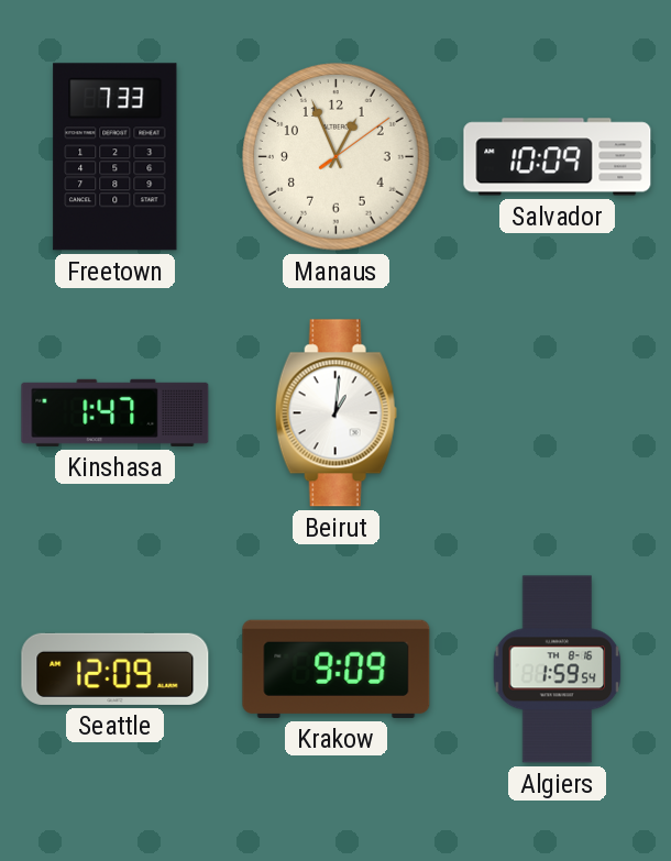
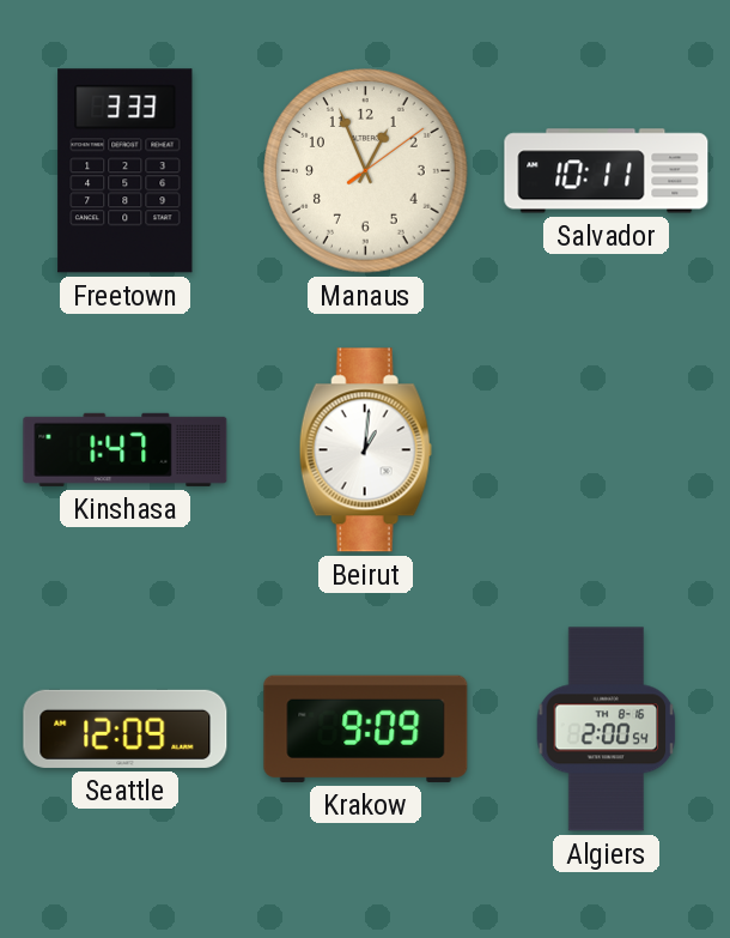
Freetown: 7:33 -> 3:33
Salvador: 10:09 -> 10:11
Algiers: 1:59 -> 2:00
